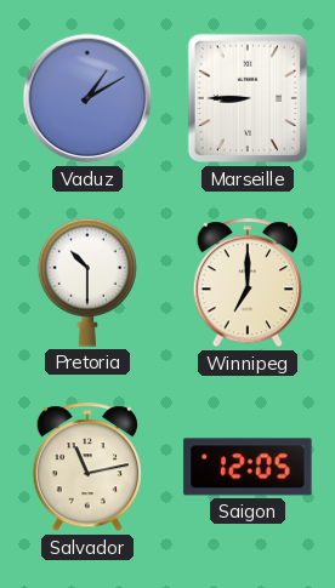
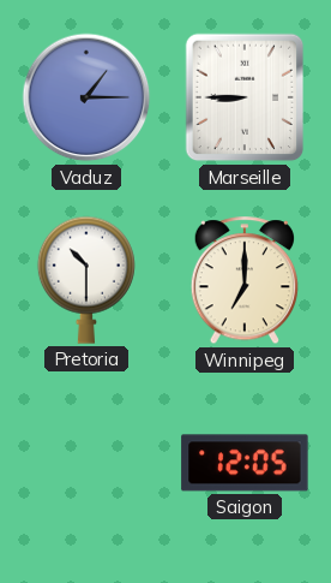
Vaduz: 1:10 -> 1:15
Salvador: 11:13 -> none
